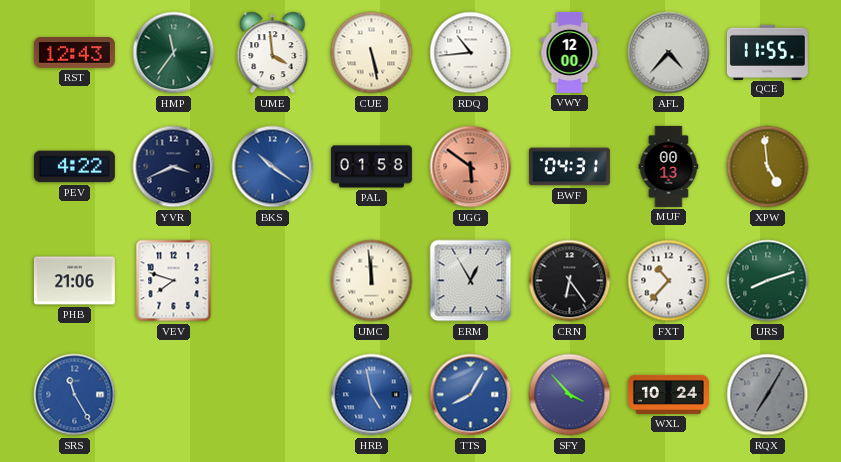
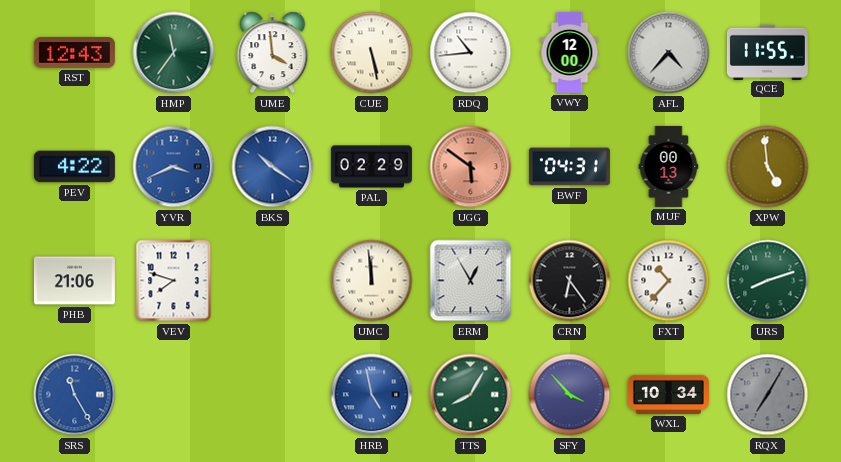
YVR dial: navy -> blue
PAL: 01:58 -> 02:29
TTS dial: blue -> green
WXL: 10:24 -> 10:34
